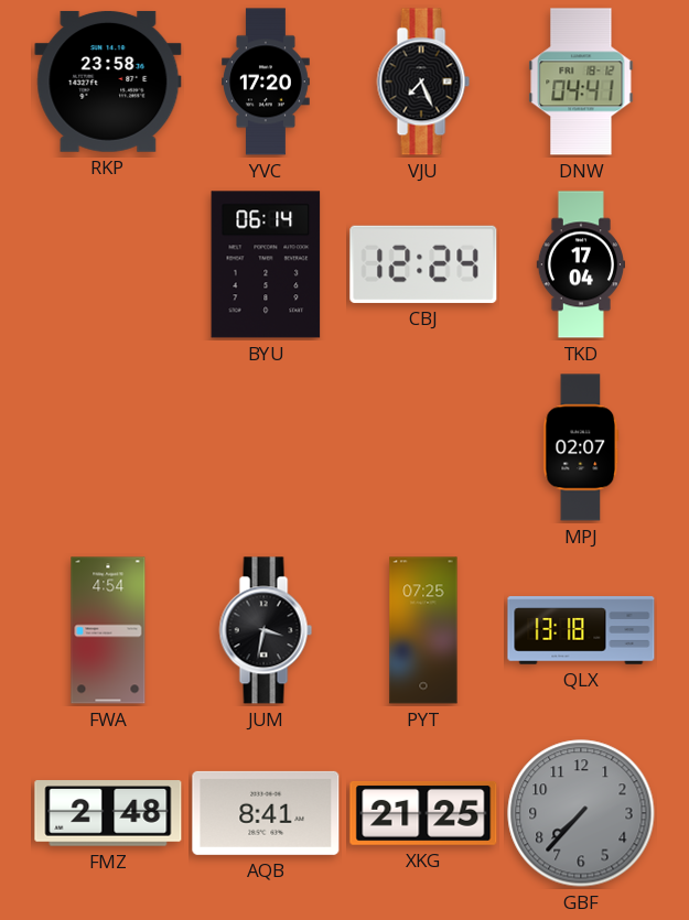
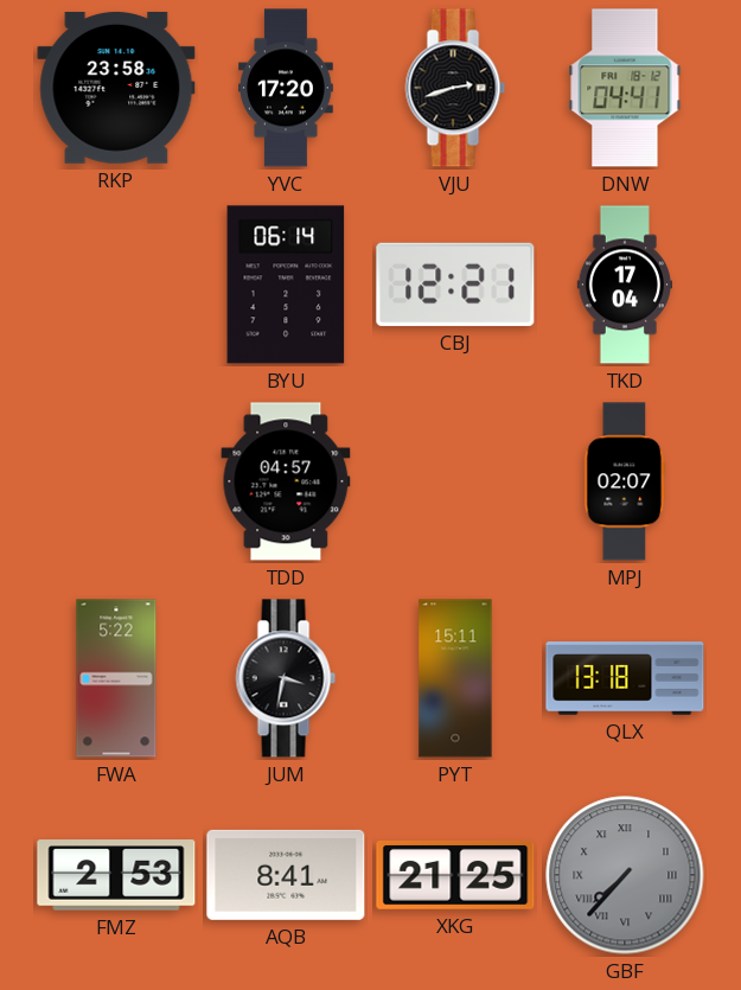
VJU: 7:26 -> 2:42
CBJ: 12:24 -> 12:21
TDD: none -> 04:57
FWA: 4:54 -> 5:22
PYT: 07:25 -> 15:11
FMZ: 2:48 -> 2:53
GBF numerals: Arabic -> Roman
